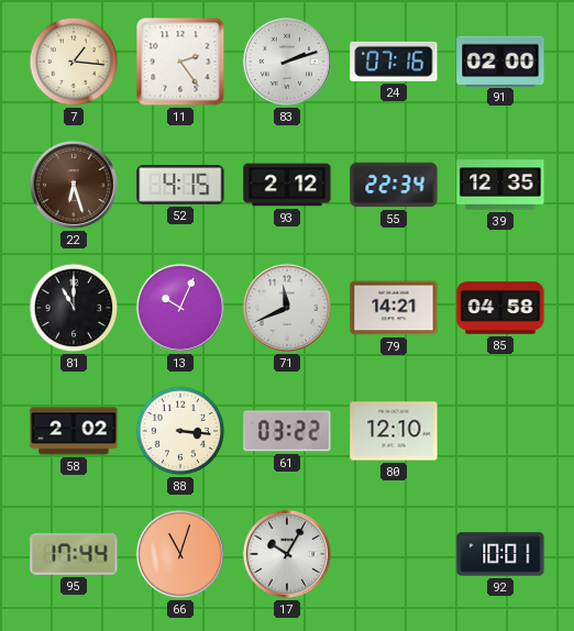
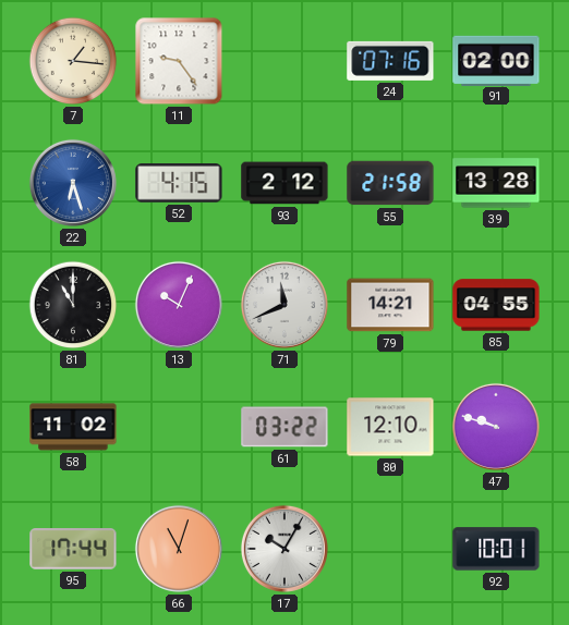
11: 2:24 -> 9:24
83: 2:12 -> none
22 dial: brown -> blue
55: 22:34 -> 21:58
39: 12:35 -> 13:28
85: 04:58 -> 04:55
58: 2:02 -> 11:02
88: 3:16 -> none
47: none -> 9:48
